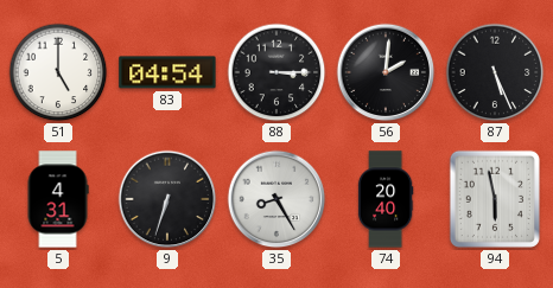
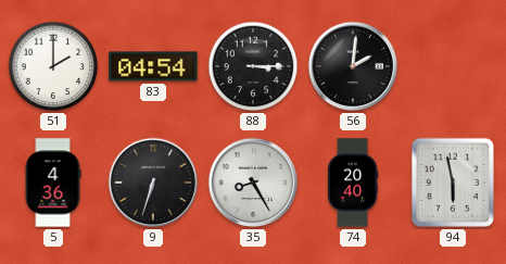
51: 5:00 -> 2:00
87: 5:26 -> none
5: 4:31 -> 4:36
